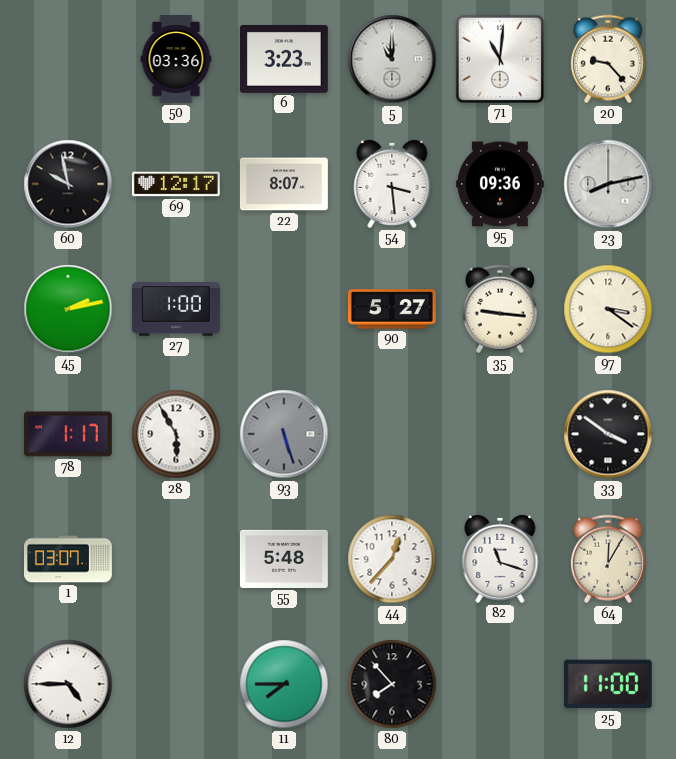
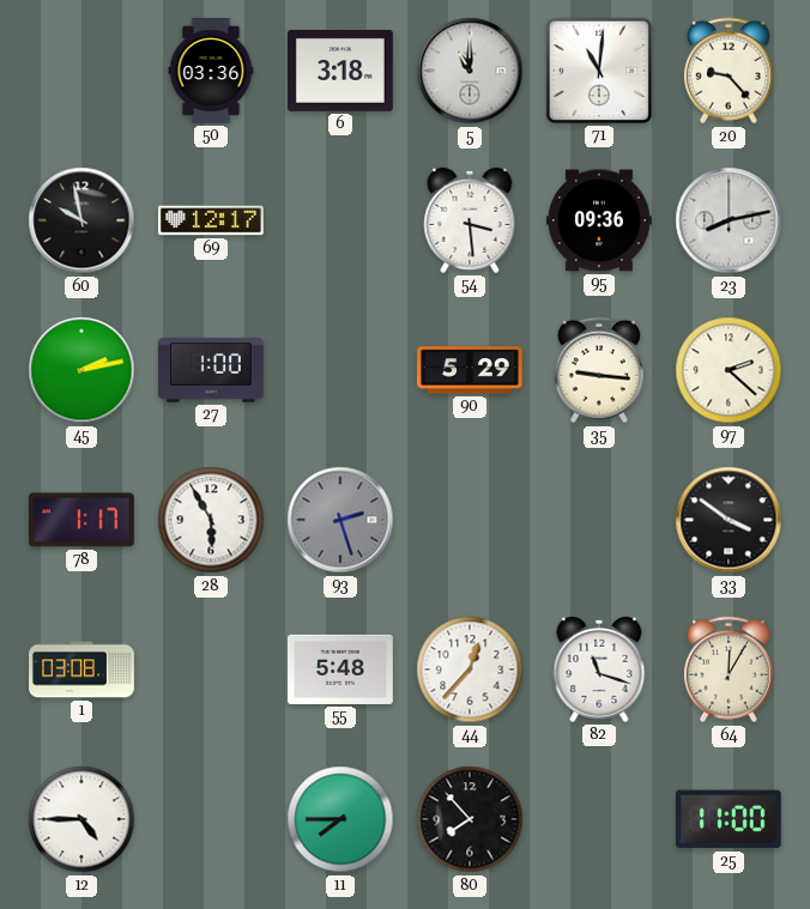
6: 3:23 -> 3:18
22: 8:07 -> none
90: 5:27 -> 5:29
97: 3:21 -> 2:22
93: 5:27 -> 2:27
1: 03:07 -> 03:08
